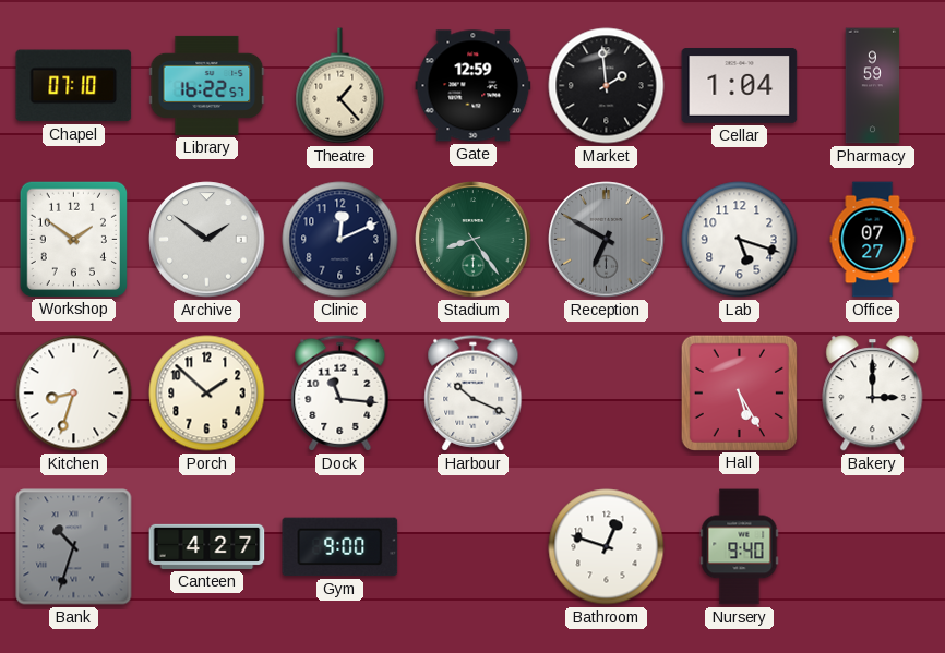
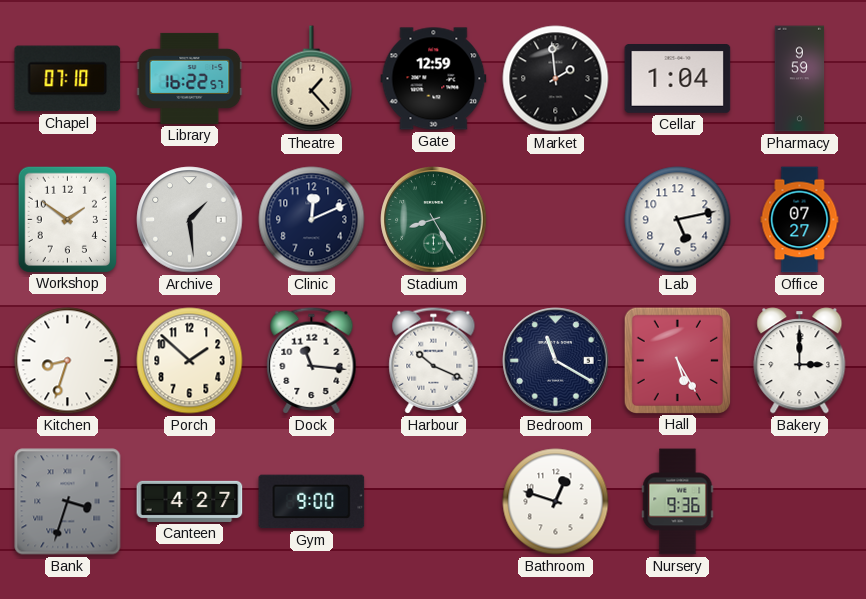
Archive: 1:51 -> 1:29
Stadium: 8:24 -> 8:25
Reception: 6:50 -> none
Lab: 5:18 -> 5:13
Bedroom: none -> 11:20
Bank: 10:33 -> 3:33
Nursery: 9:40 -> 9:36
